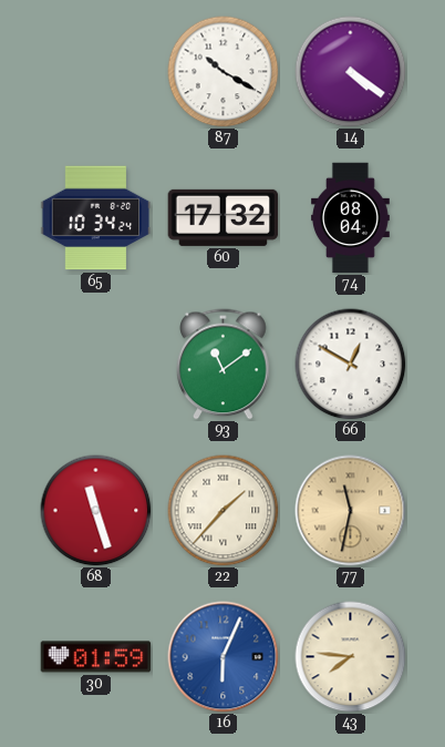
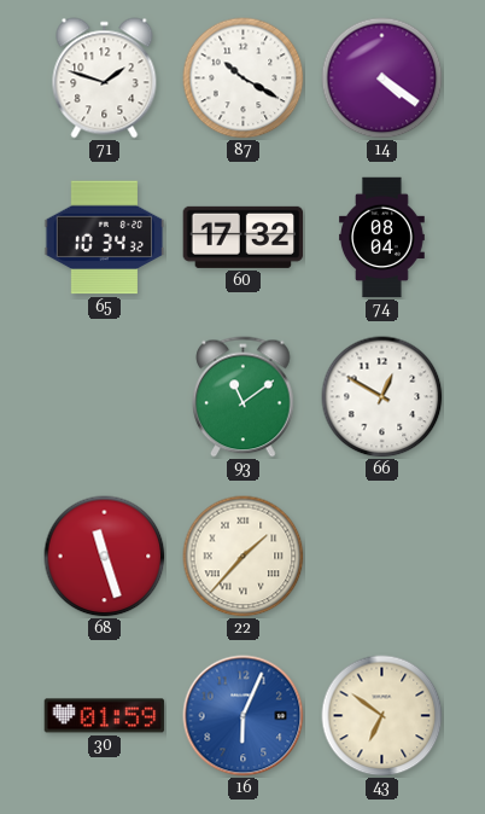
71: none -> 1:48
65: 10:34:24 -> 10:34:32
77: 11:32 -> none
43: 7:46 -> 6:51
